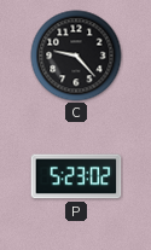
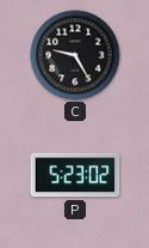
C: 9:23 -> 9:25
